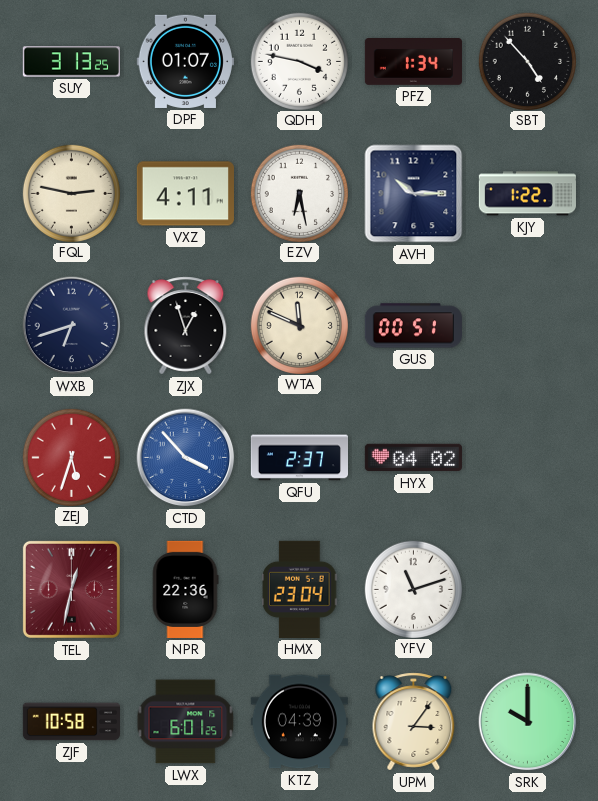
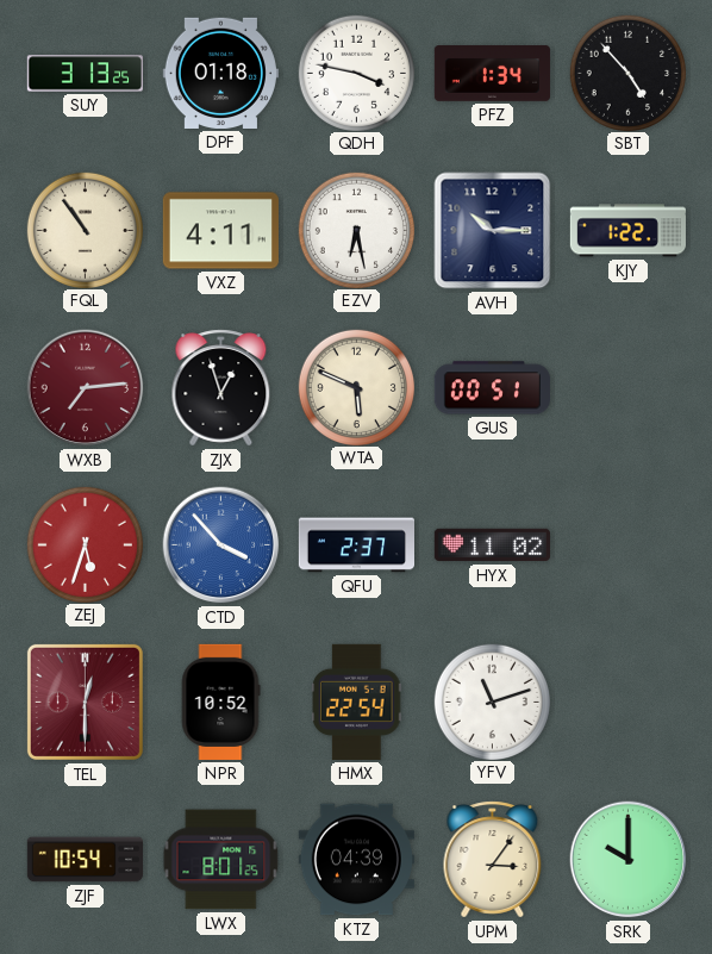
DPF: 01:07 -> 01:18
FQL: 2:47 -> 10:54
WXB: 6:42 -> 7:14
WXB dial: navy -> burgundy
WTA: 11:49 -> 5:49
HYX: 04:02 -> 11:02
TEL: 12:32 -> 12:30
NPR: 22:36 -> 10:52
HMX: 23:04 -> 22:54
ZJF: 10:58 -> 10:54
LWX: 6:01 -> 8:01
